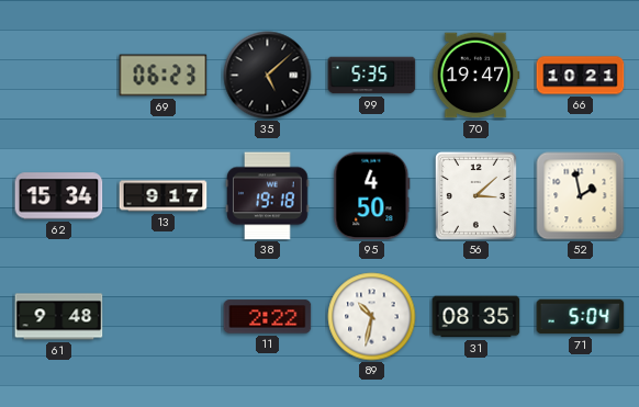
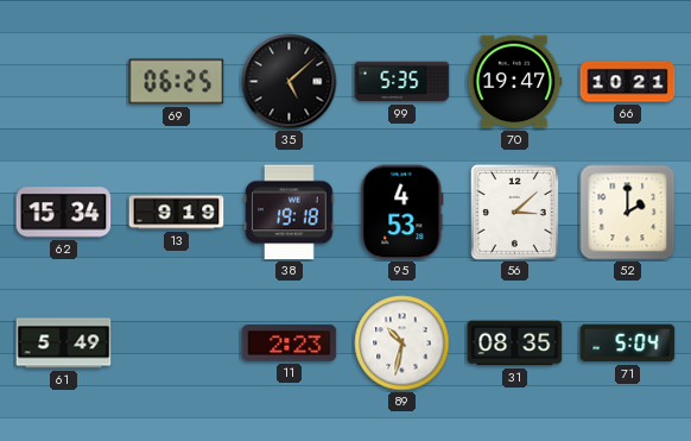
69: 06:23 -> 06:25
13: 9:17 -> 9:19
95: 4:50 -> 4:53
52: 1:58 -> 2:00
61: 9:48 -> 5:49
11: 2:22 -> 2:23
